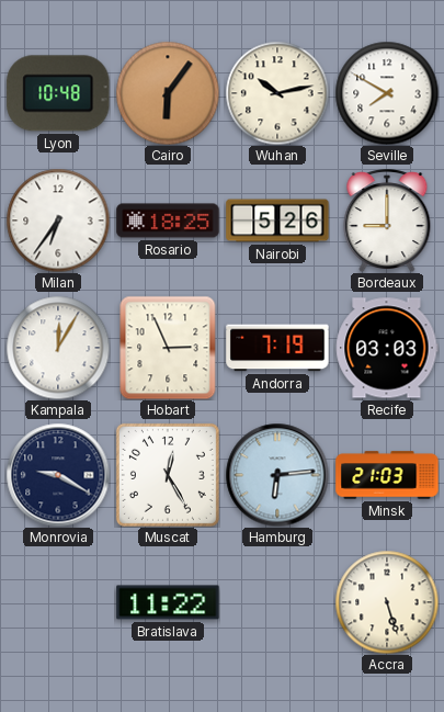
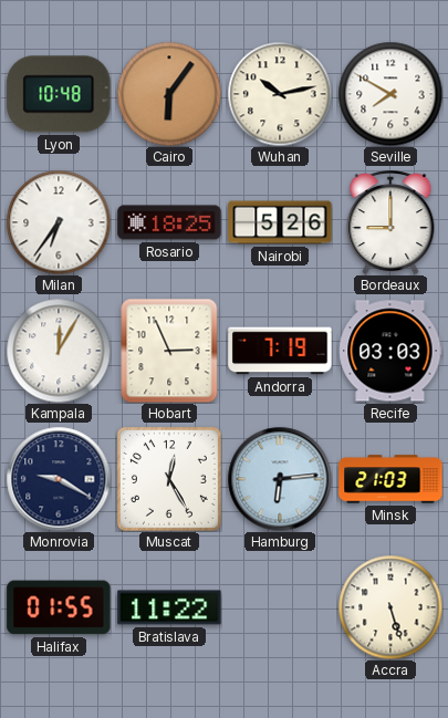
Halifax: none -> 01:55
